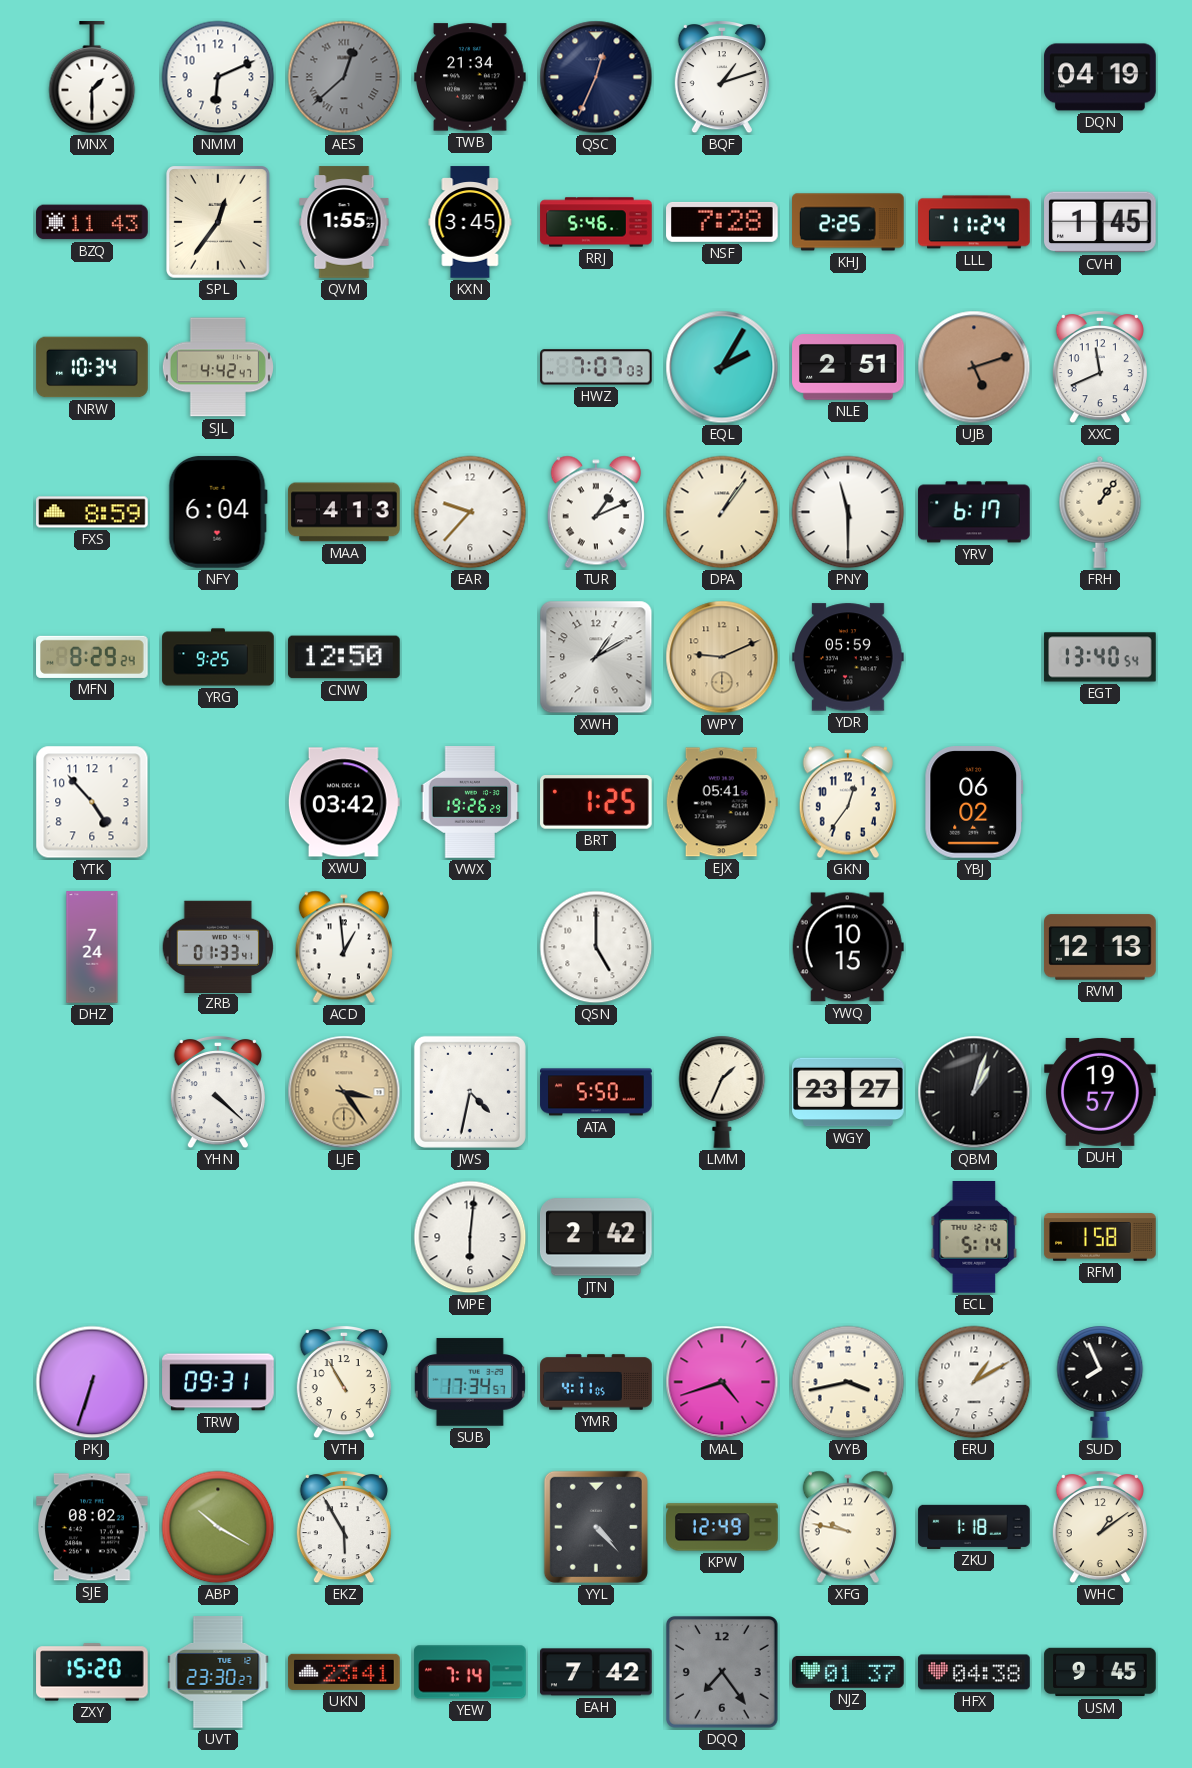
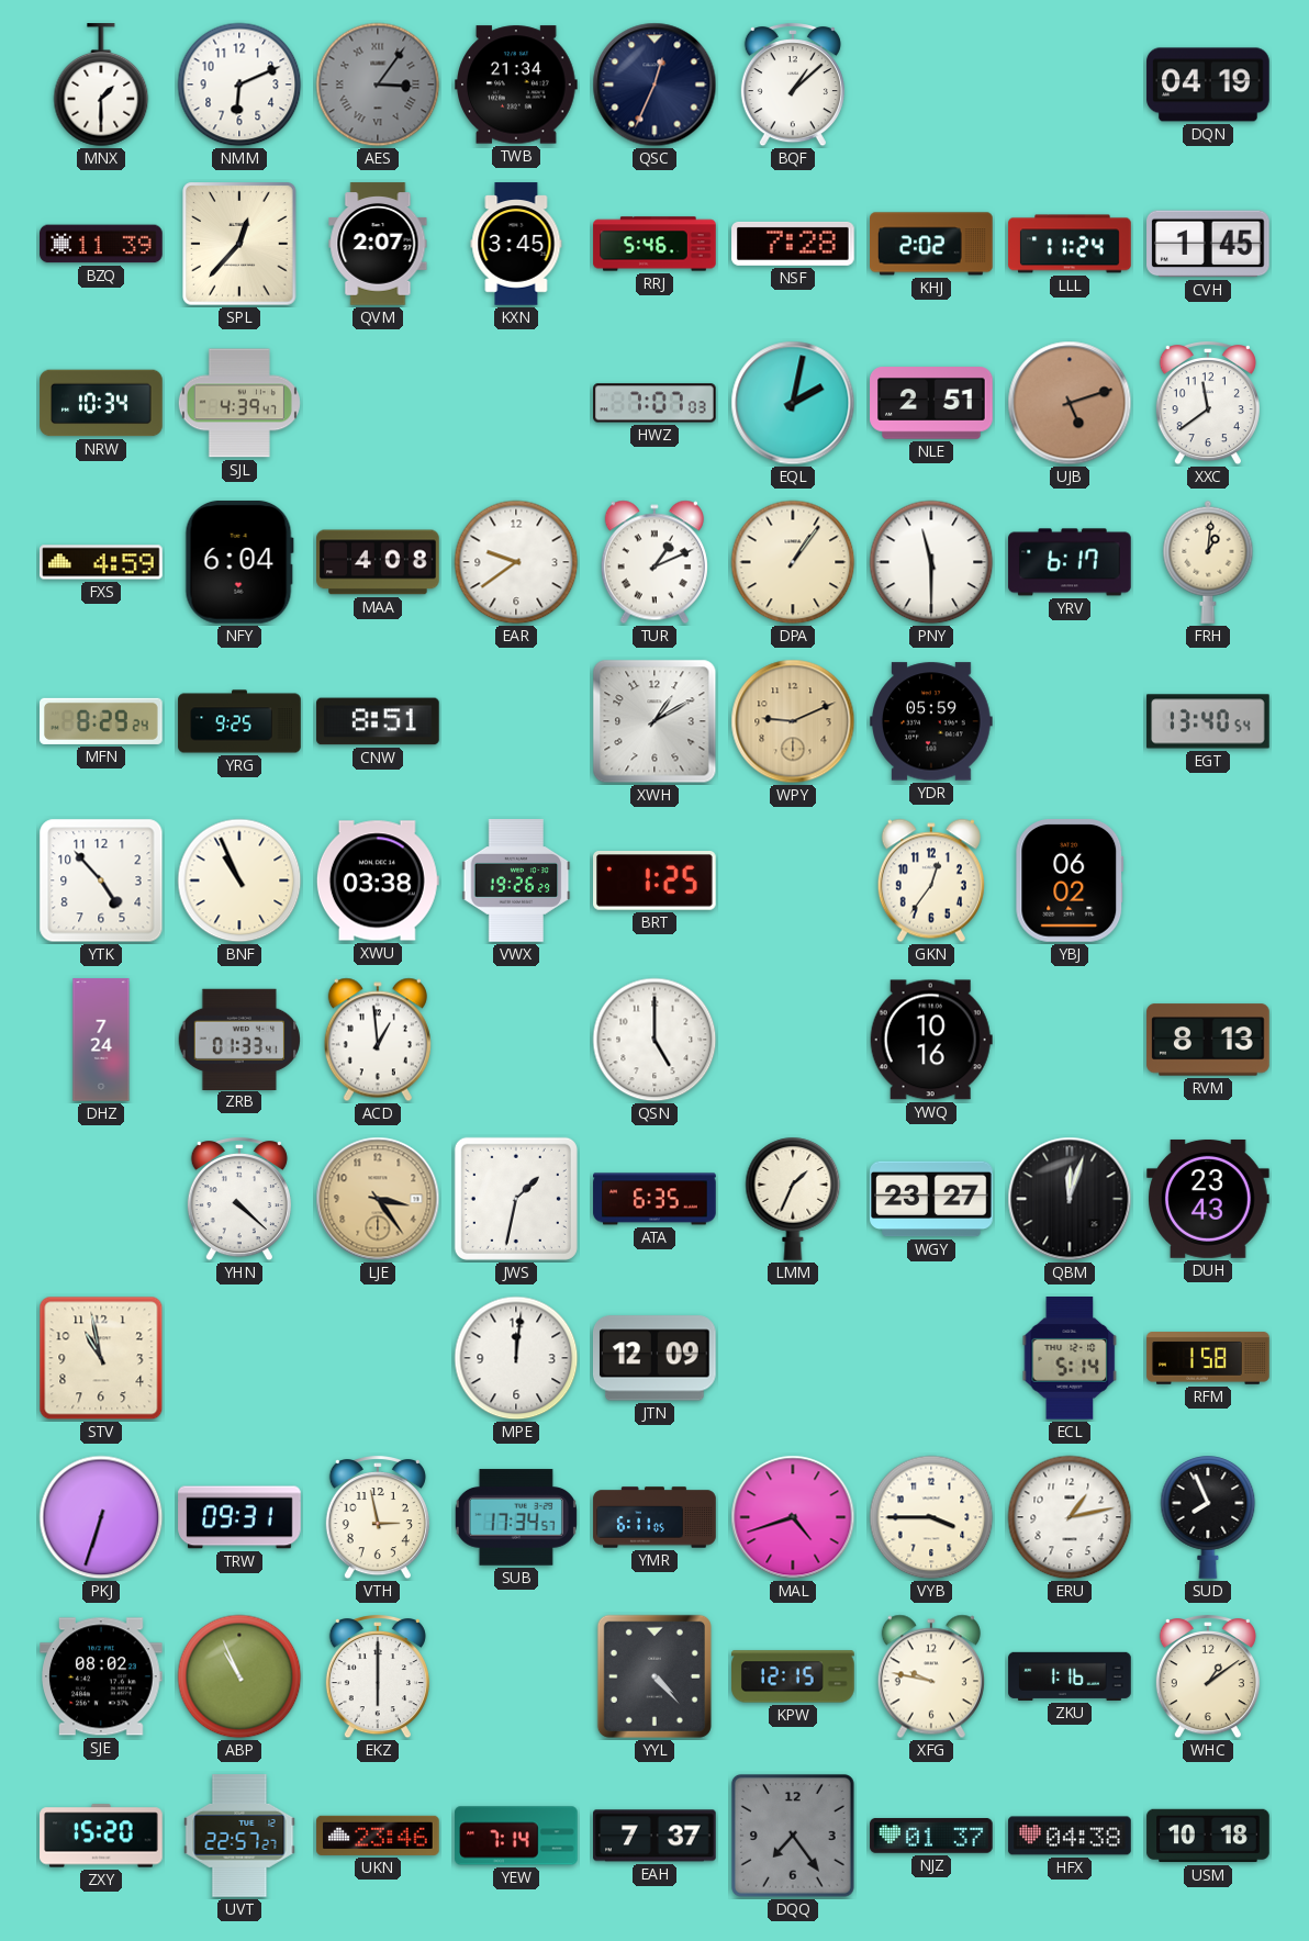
AES: 12:38 -> 3:06
BQF: 1:12 -> 1:08
BZQ: 11:43 -> 11:39
SPL: 12:36 -> 12:37
QVM: 1:55 -> 2:07
KHJ: 2:25 -> 2:02
SJL: 4:42 -> 4:39
EQL: 2:05 -> 2:02
XXC: 11:41 -> 11:39
FXS: 8:59 -> 4:59
MAA: 4:13 -> 4:08
EAR: 9:37 -> 9:39
FRH: 1:06 -> 1:01
CNW: 12:50 -> 8:51
BNF: none -> 10:56
XWU: 03:42 -> 03:38
EJX: 05:41 -> none
YWQ: 10:15 -> 10:16
RVM: 12:13 -> 8:13
JWS: 4:32 -> 1:32
ATA: 5:50 -> 6:35
QBM: 1:03 -> 12:03
DUH: 19:57 -> 23:43
STV: none -> 10:58
MPE: 6:01 -> 12:01
JTN: 2:42 -> 12:09
VTH: 10:55 -> 2:58
YMR: 4:11 -> 6:11
VYB: 3:43 -> 3:45
ERU: 1:10 -> 1:13
ABP: 10:20 -> 10:56
EKZ: 5:55 -> 6:00
KPW: 12:49 -> 12:15
ZKU: 1:18 -> 1:16
UVT: 23:30 -> 22:57
UKN: 23:41 -> 23:46
EAH: 7:42 -> 7:37
USM: 9:45 -> 10:18
